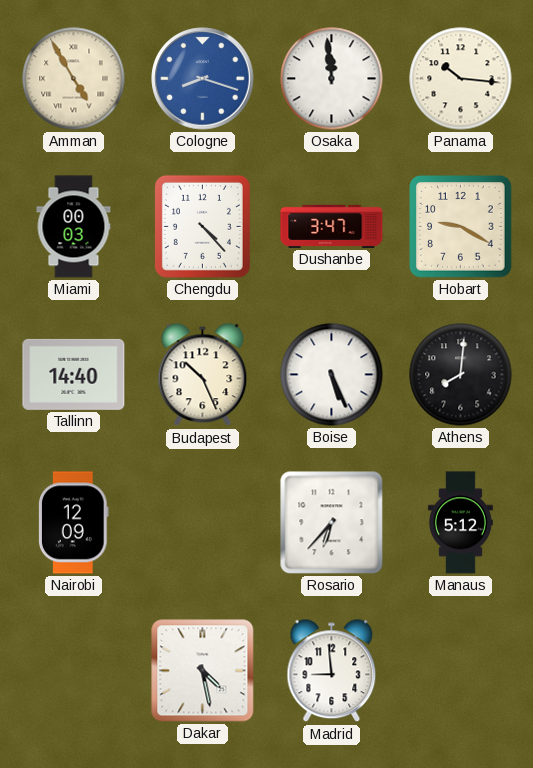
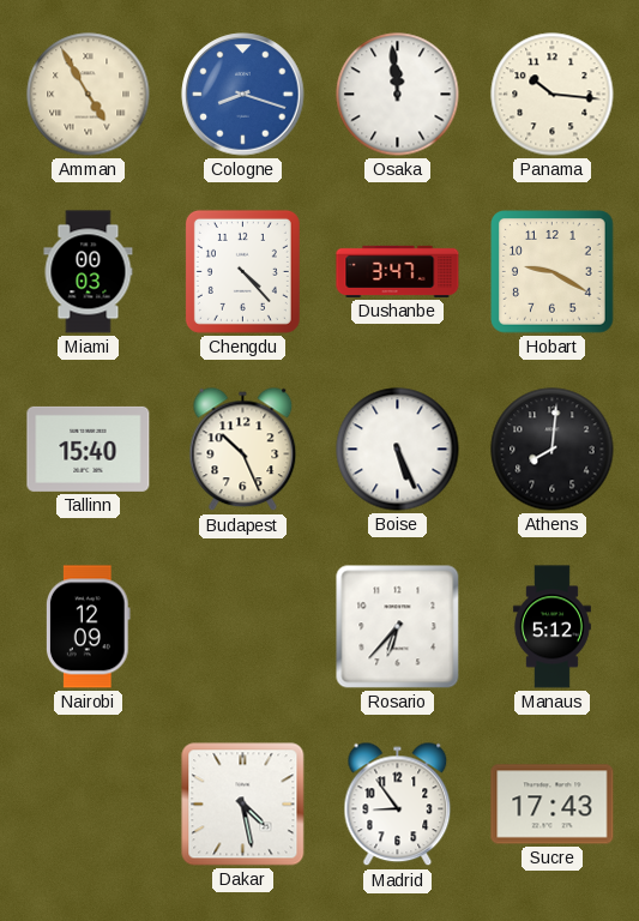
Tallinn: 14:40 -> 15:40
Madrid: 8:59 -> 8:54
Sucre: none -> 17:43
